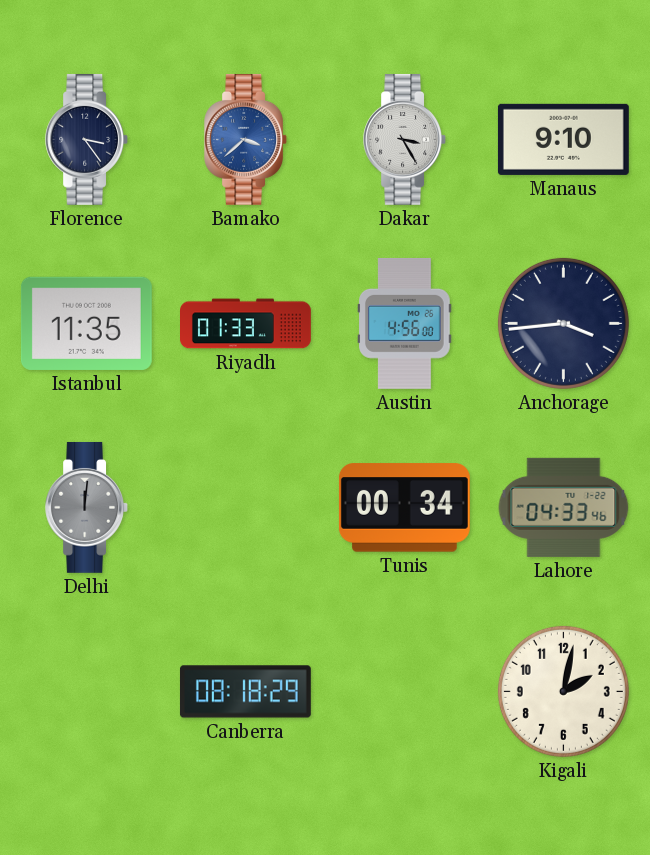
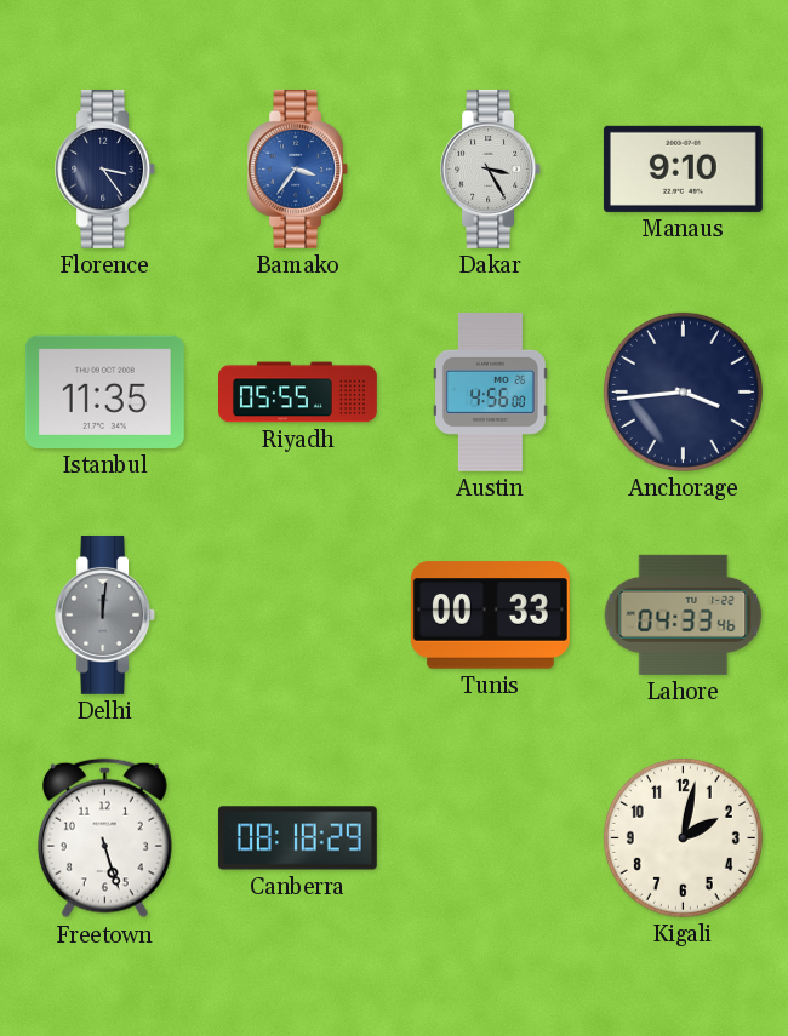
Bamako: 3:38 -> 3:36
Riyadh: 01:33 -> 05:55
Tunis: 00:34 -> 00:33
Freetown: none -> 5:27
